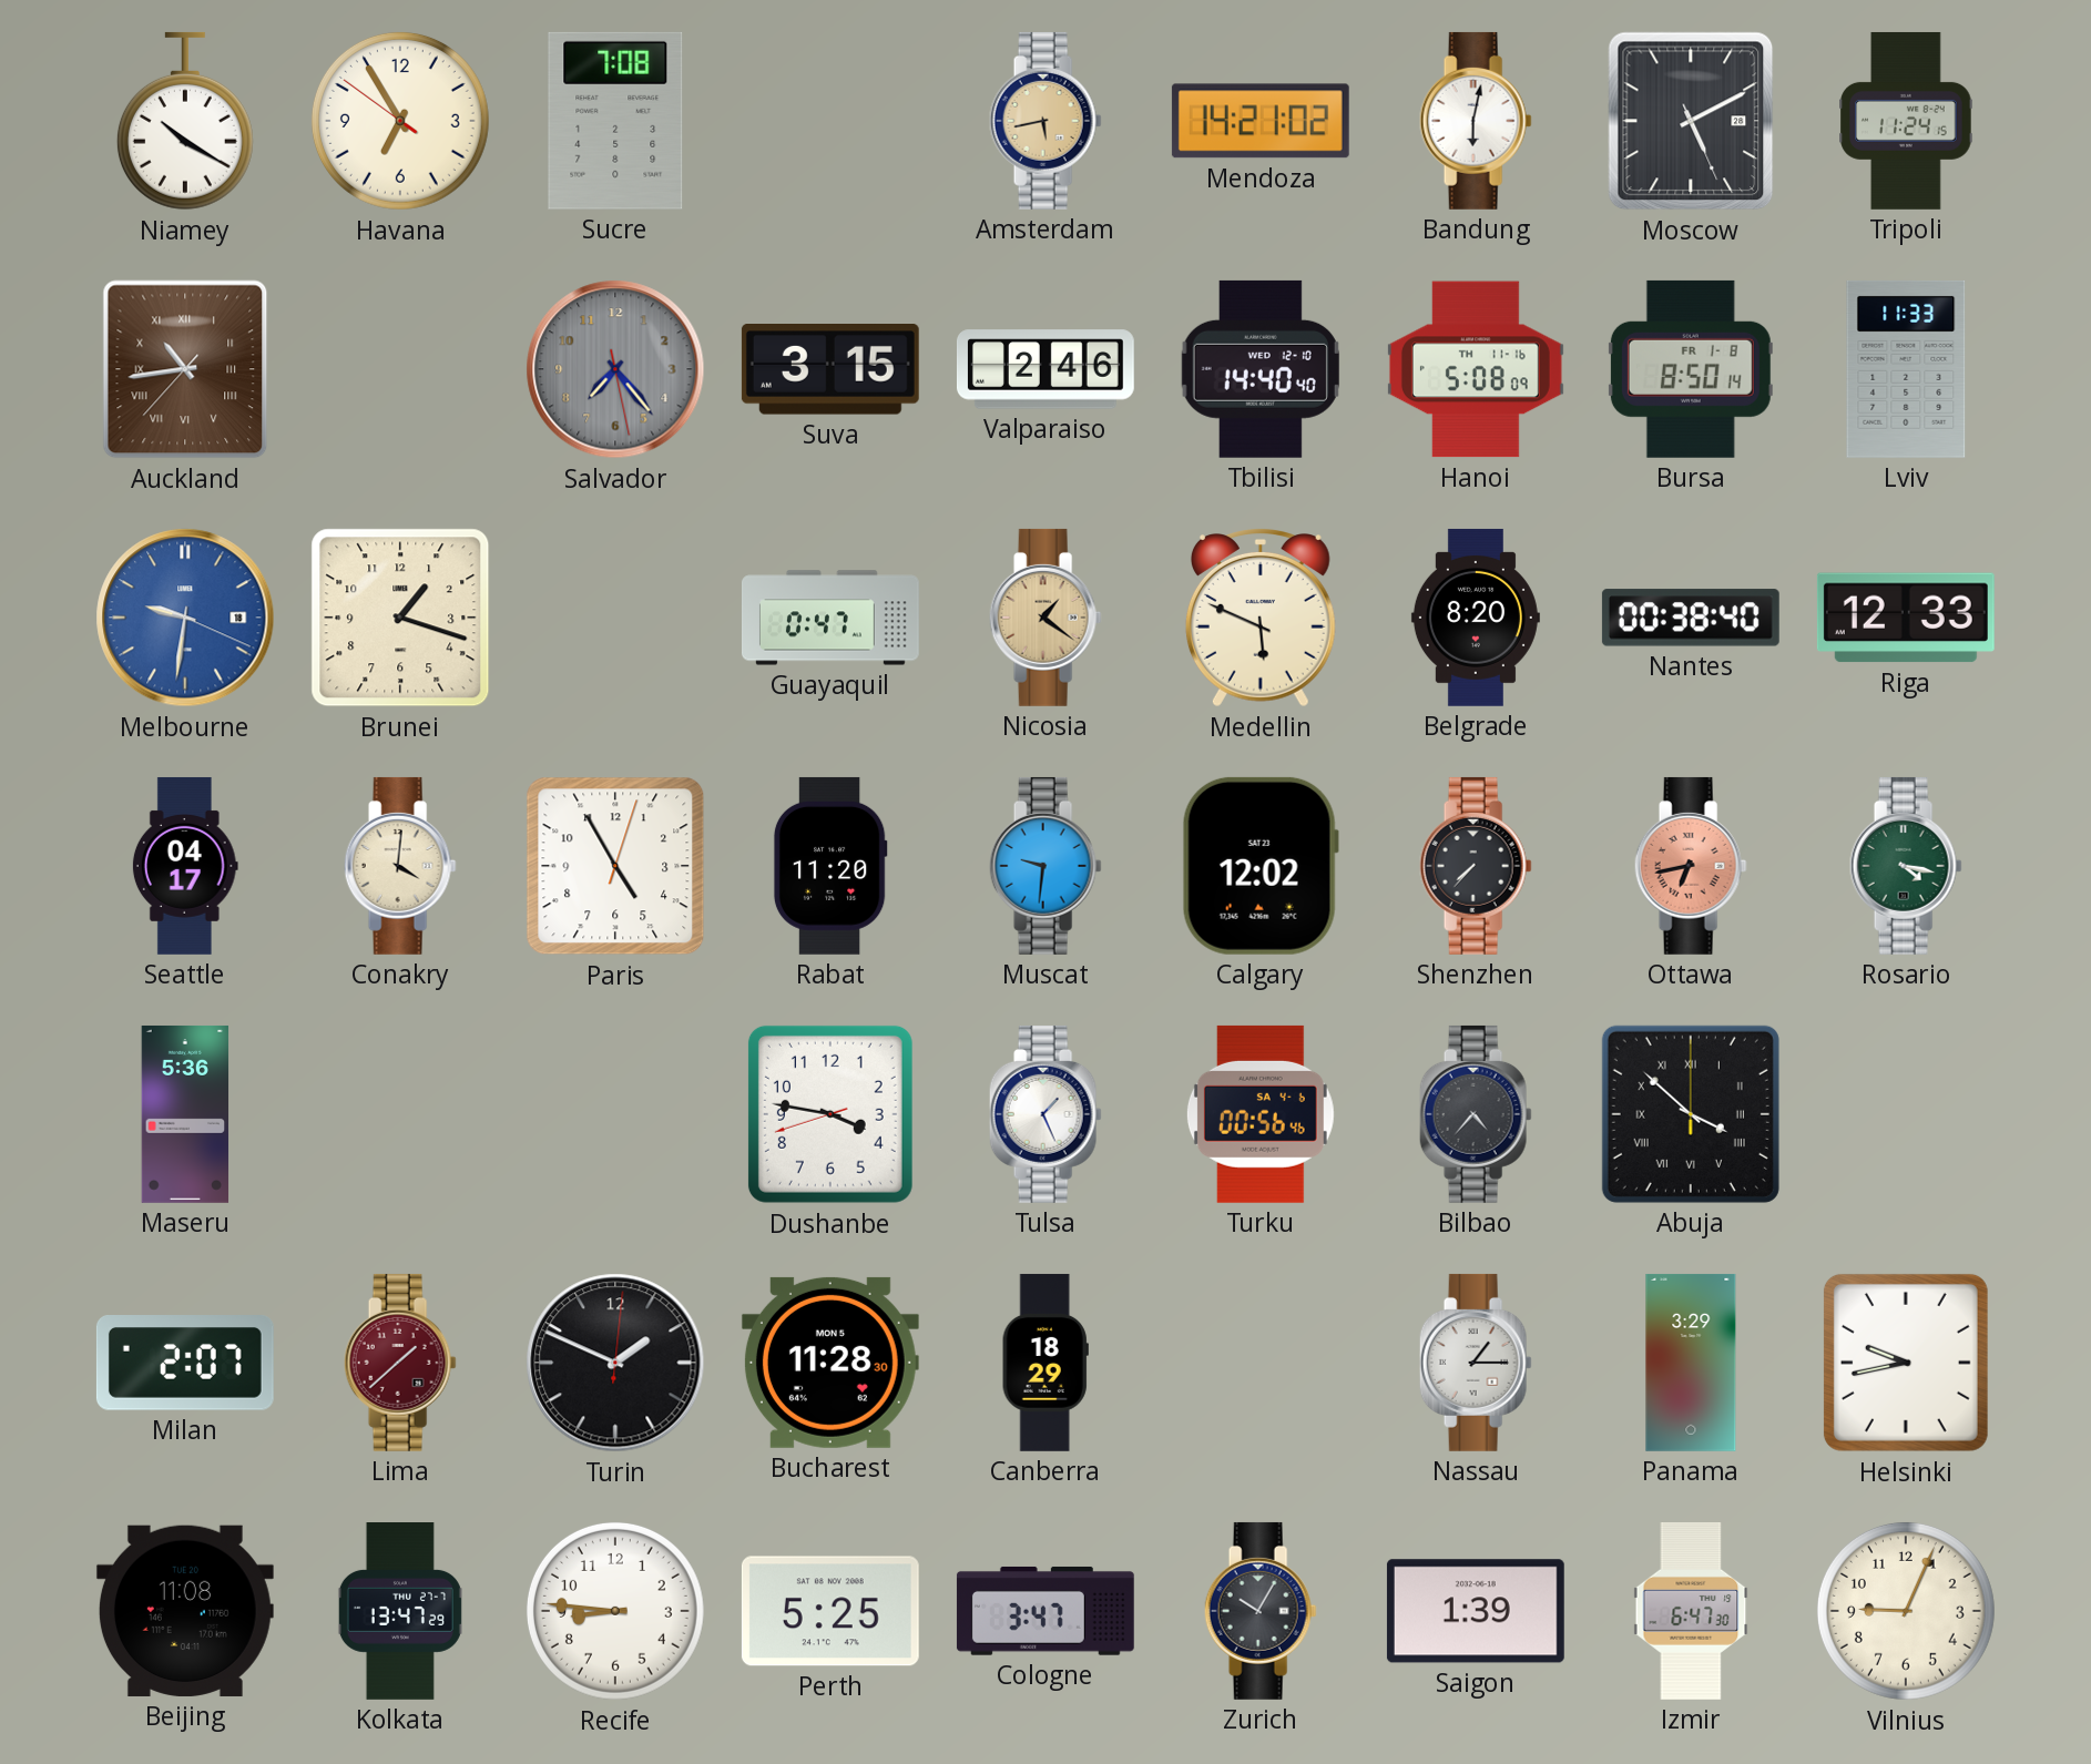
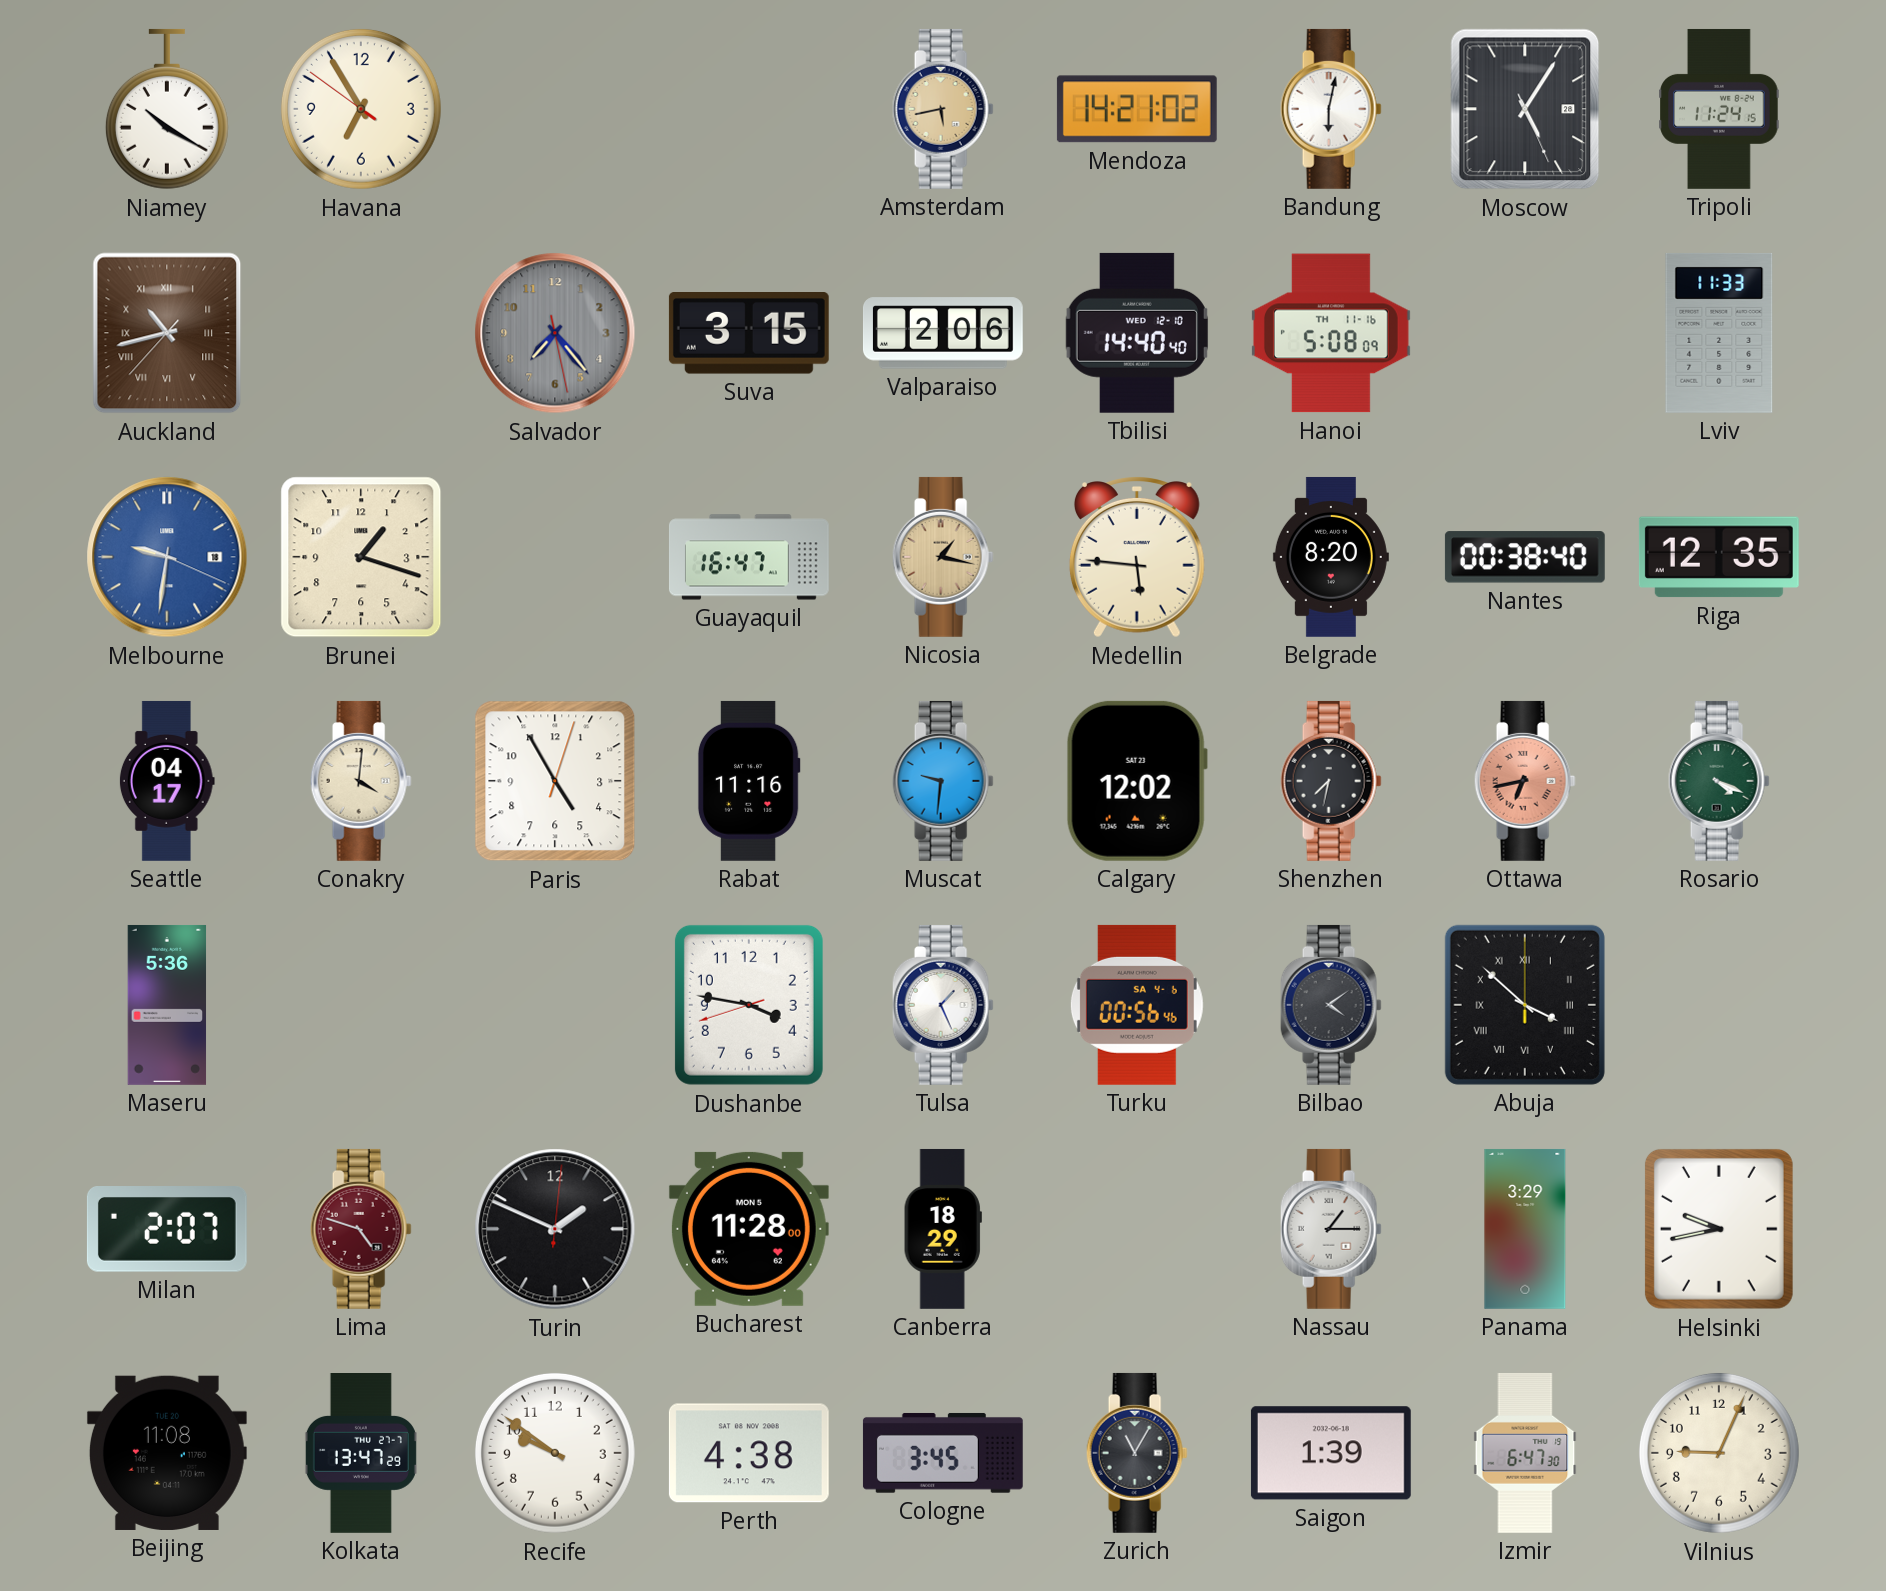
Sucre: 7:08 -> none
Moscow: 5:10 -> 5:05
Auckland: 10:43 -> 10:42
Valparaiso: 2:46 -> 2:06
Bursa: 8:50 -> none
Guayaquil: 0:47 -> 16:47
Nicosia: 1:21 -> 1:17
Medellin: 5:49 -> 5:46
Riga: 12:33 -> 12:35
Rabat: 11:20 -> 11:16
Shenzhen: 7:37 -> 7:32
Rosario: 4:17 -> 4:19
Bilbao: 4:37 -> 4:09
Lima: 1:38 -> 4:48
Bucharest: 11:28:30 -> 11:28:00
Recife: 8:46 -> 9:51
Perth: 5:25 -> 4:38
Cologne: 3:47 -> 3:45
Zurich: 10:05 -> 11:05
